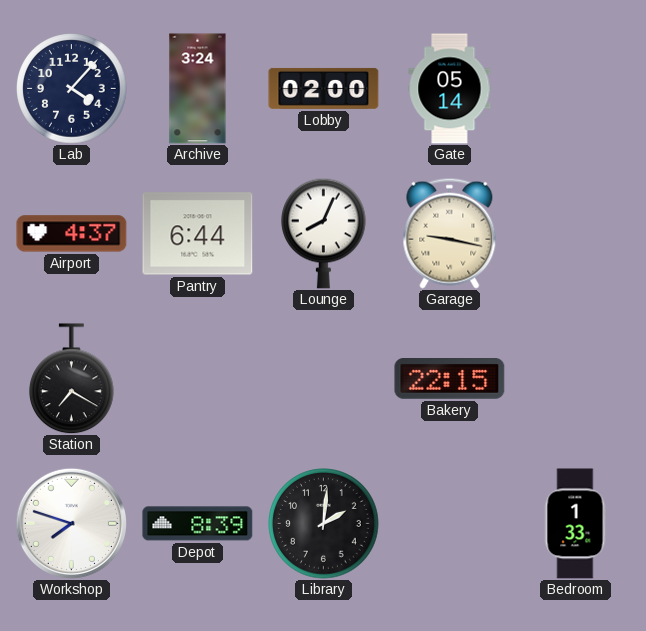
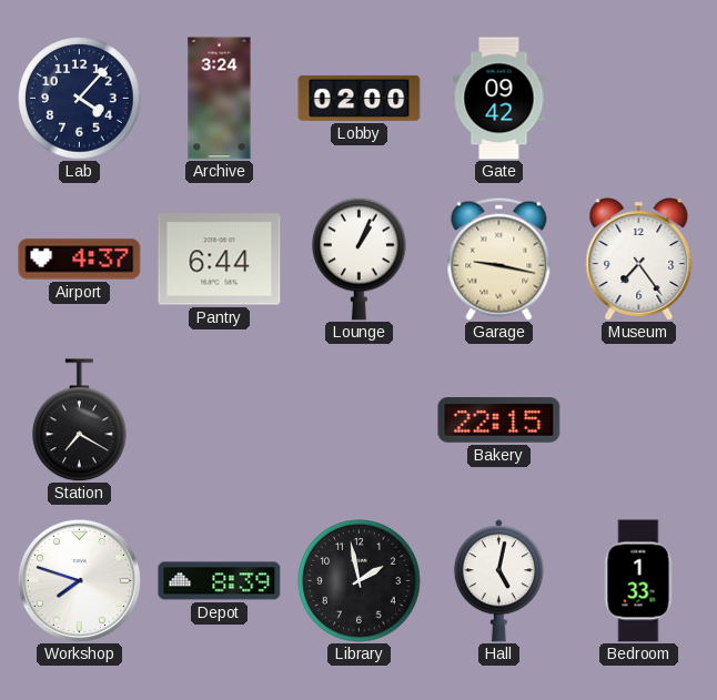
Gate: 05:14 -> 09:42
Lounge: 8:04 -> 1:04
Museum: none -> 7:24
Library: 2:01 -> 1:58
Hall: none -> 5:02
